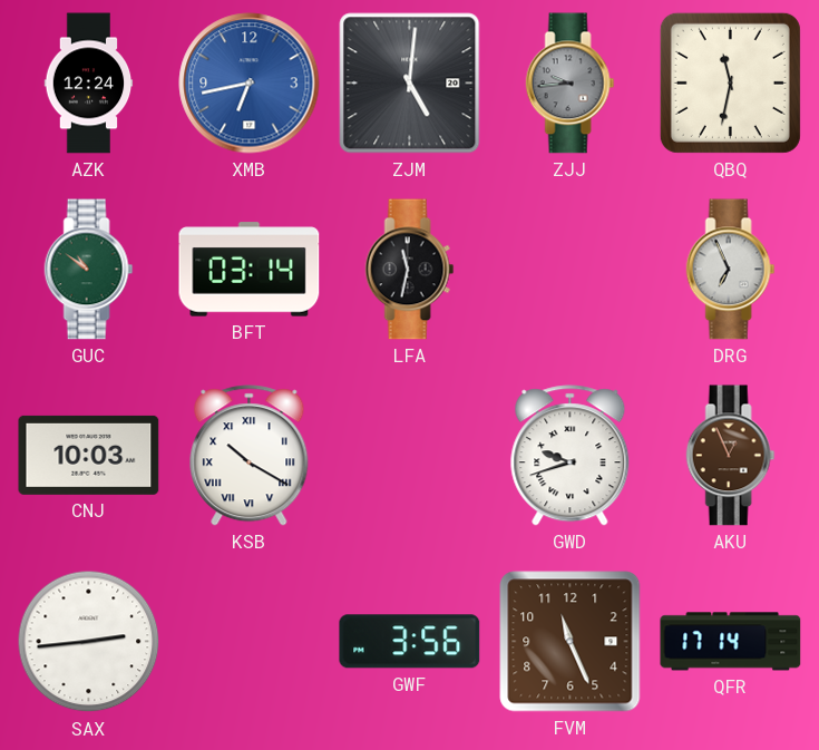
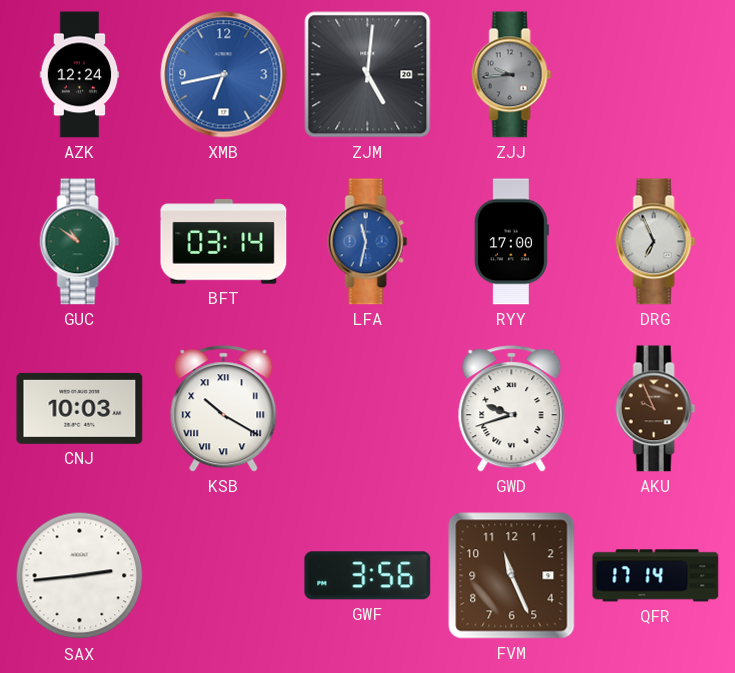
QBQ: 11:32 -> none
LFA dial: black -> blue
RYY: none -> 17:00
AKU: 12:56 -> 9:56
